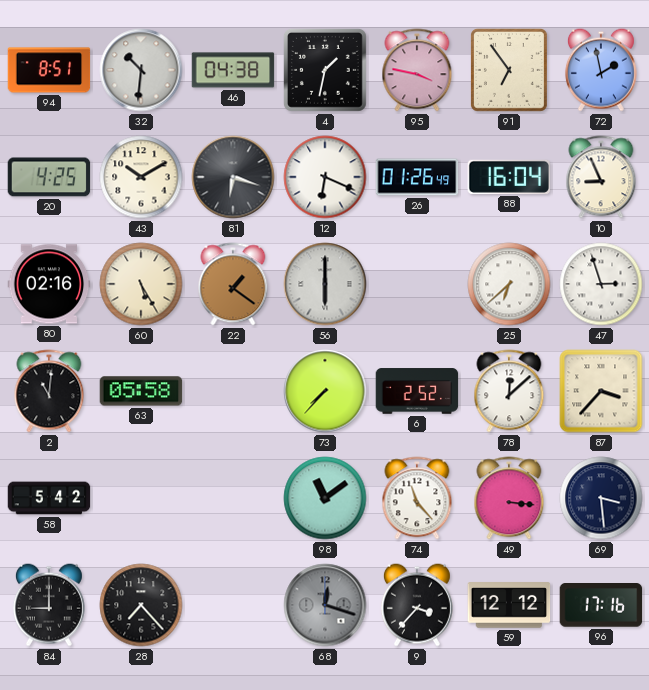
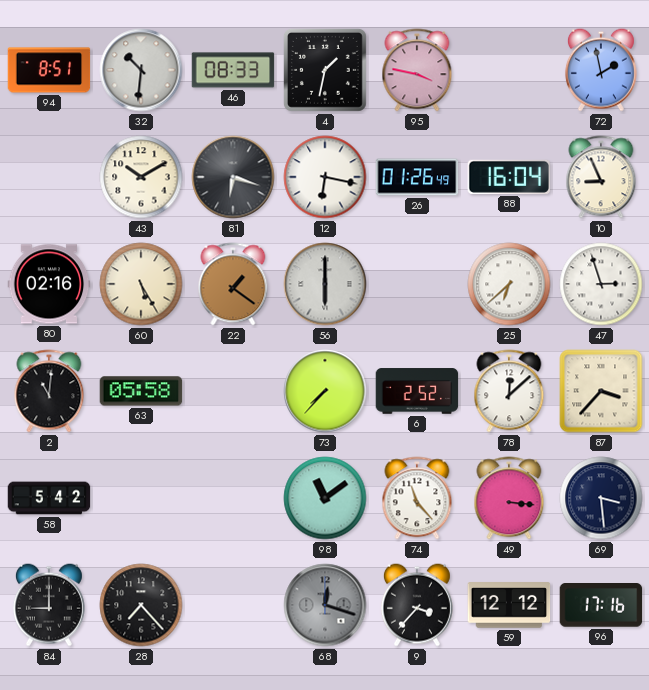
46: 04:38 -> 08:33
91: 6:54 -> none
20: 4:25 -> none
12: 6:19 -> 6:17
